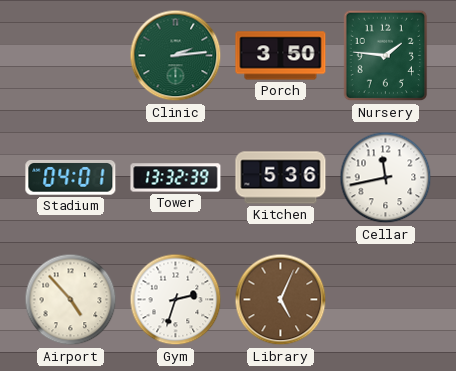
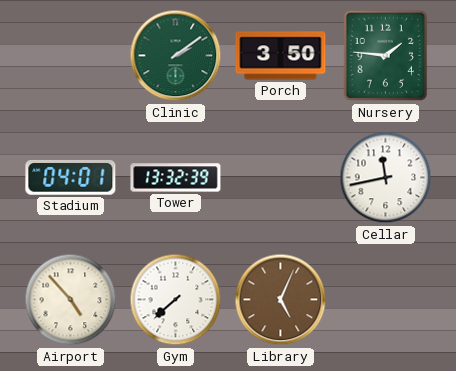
Clinic: 2:14 -> 2:09
Kitchen: 5:36 -> none
Gym: 2:33 -> 7:38
